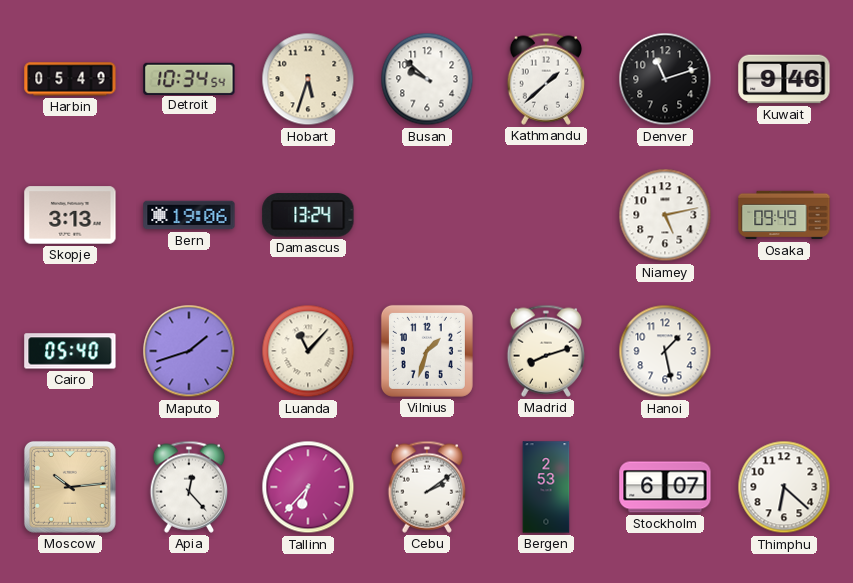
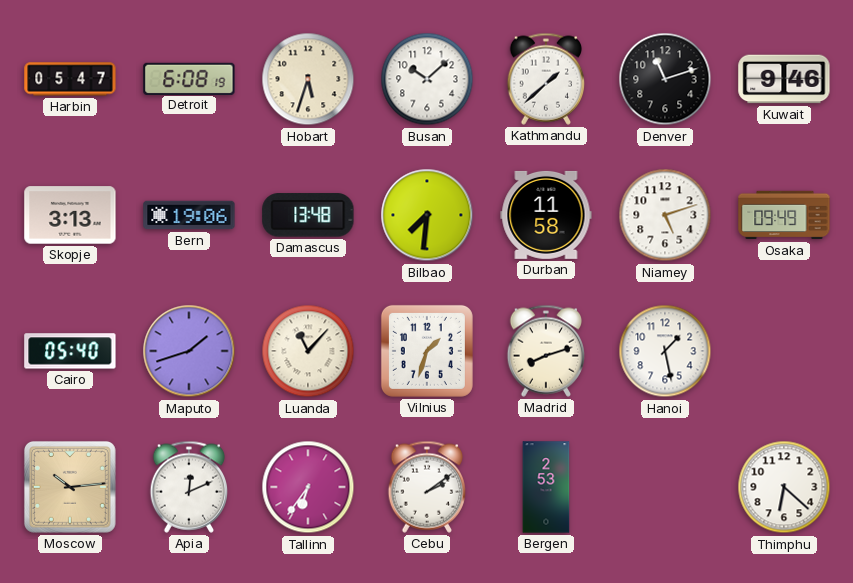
Harbin: 05:49 -> 05:47
Detroit: 10:34 -> 6:08
Busan: 9:52 -> 10:08
Damascus: 13:24 -> 13:48
Bilbao: none -> 7:31
Durban: none -> 11:58
Niamey: 5:13 -> 5:12
Apia: 12:23 -> 12:11
Tallinn: 6:37 -> 6:36
Stockholm: 6:07 -> none
